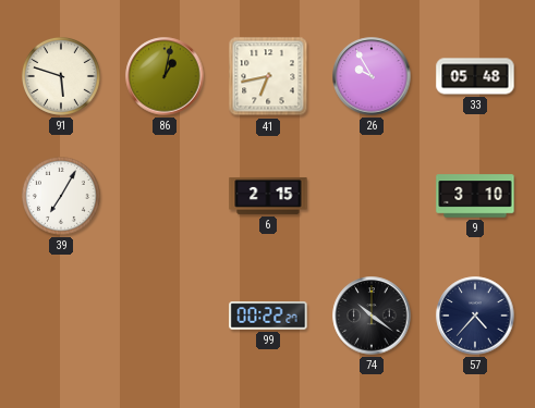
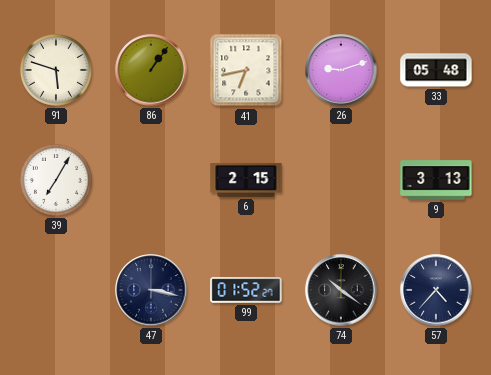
86: 1:02 -> 1:06
26: 9:55 -> 9:12
9: 3:10 -> 3:13
47: none -> 3:17
99: 00:22 -> 01:52
